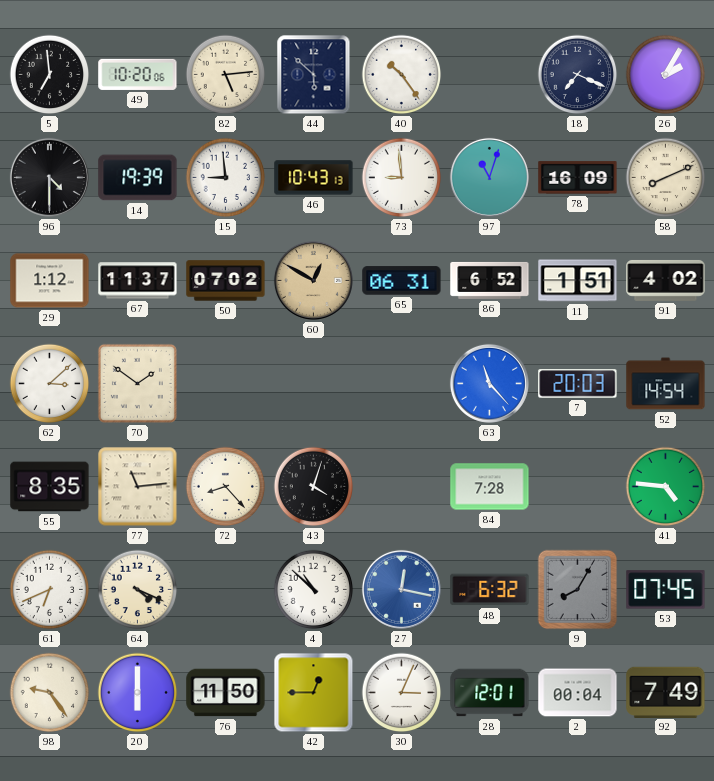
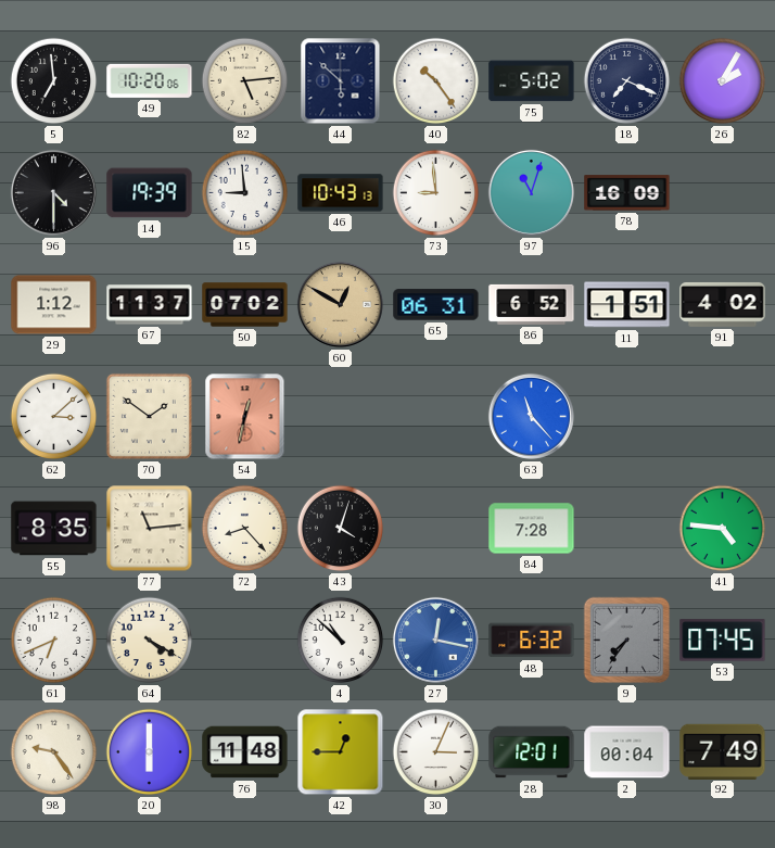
75: none -> 5:02
58: 8:11 -> none
54: none -> 12:32
7: 20:03 -> none
52: 14:54 -> none
64: 4:19 -> 4:20
9: 8:05 -> 7:36
76: 11:50 -> 11:48
